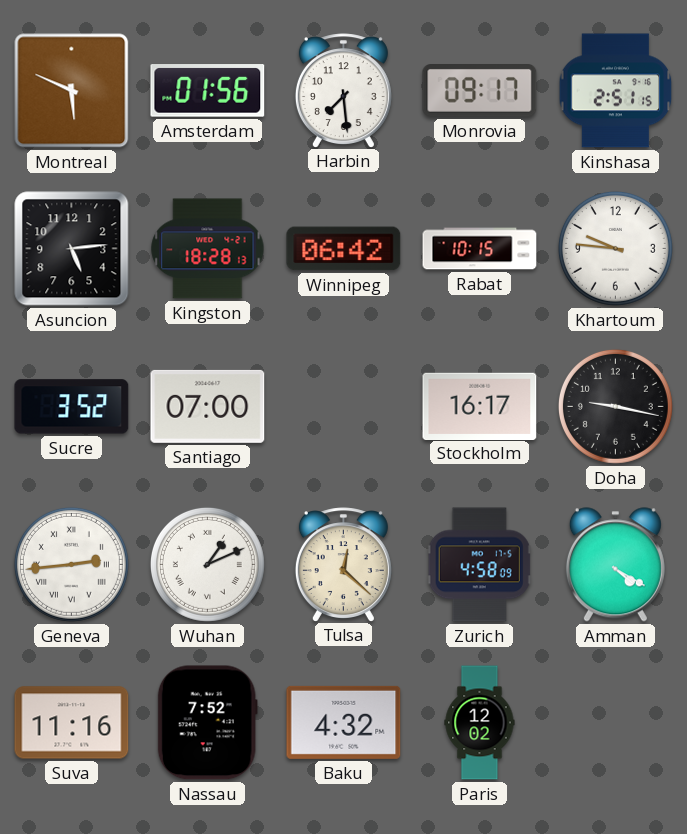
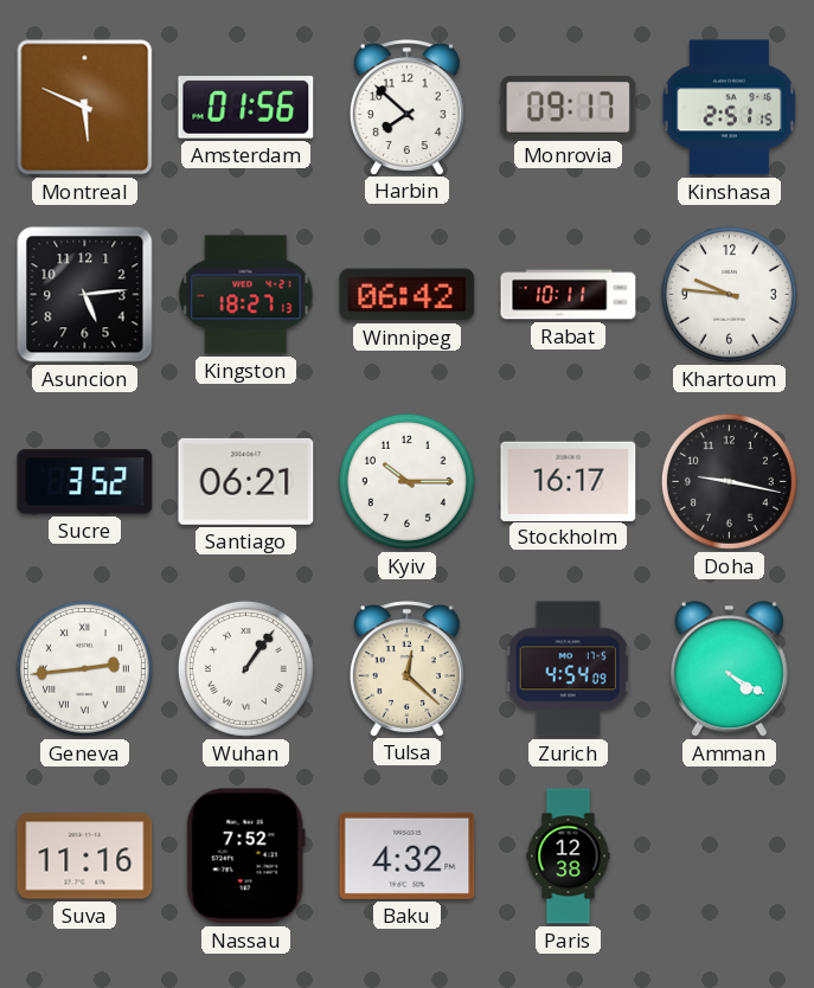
Harbin: 7:29 -> 7:52
Kingston: 18:28 -> 18:27
Rabat: 10:15 -> 10:11
Santiago: 07:00 -> 06:21
Kyiv: none -> 10:15
Wuhan: 1:11 -> 1:06
Zurich: 4:58 -> 4:54
Paris: 12:02 -> 12:38
